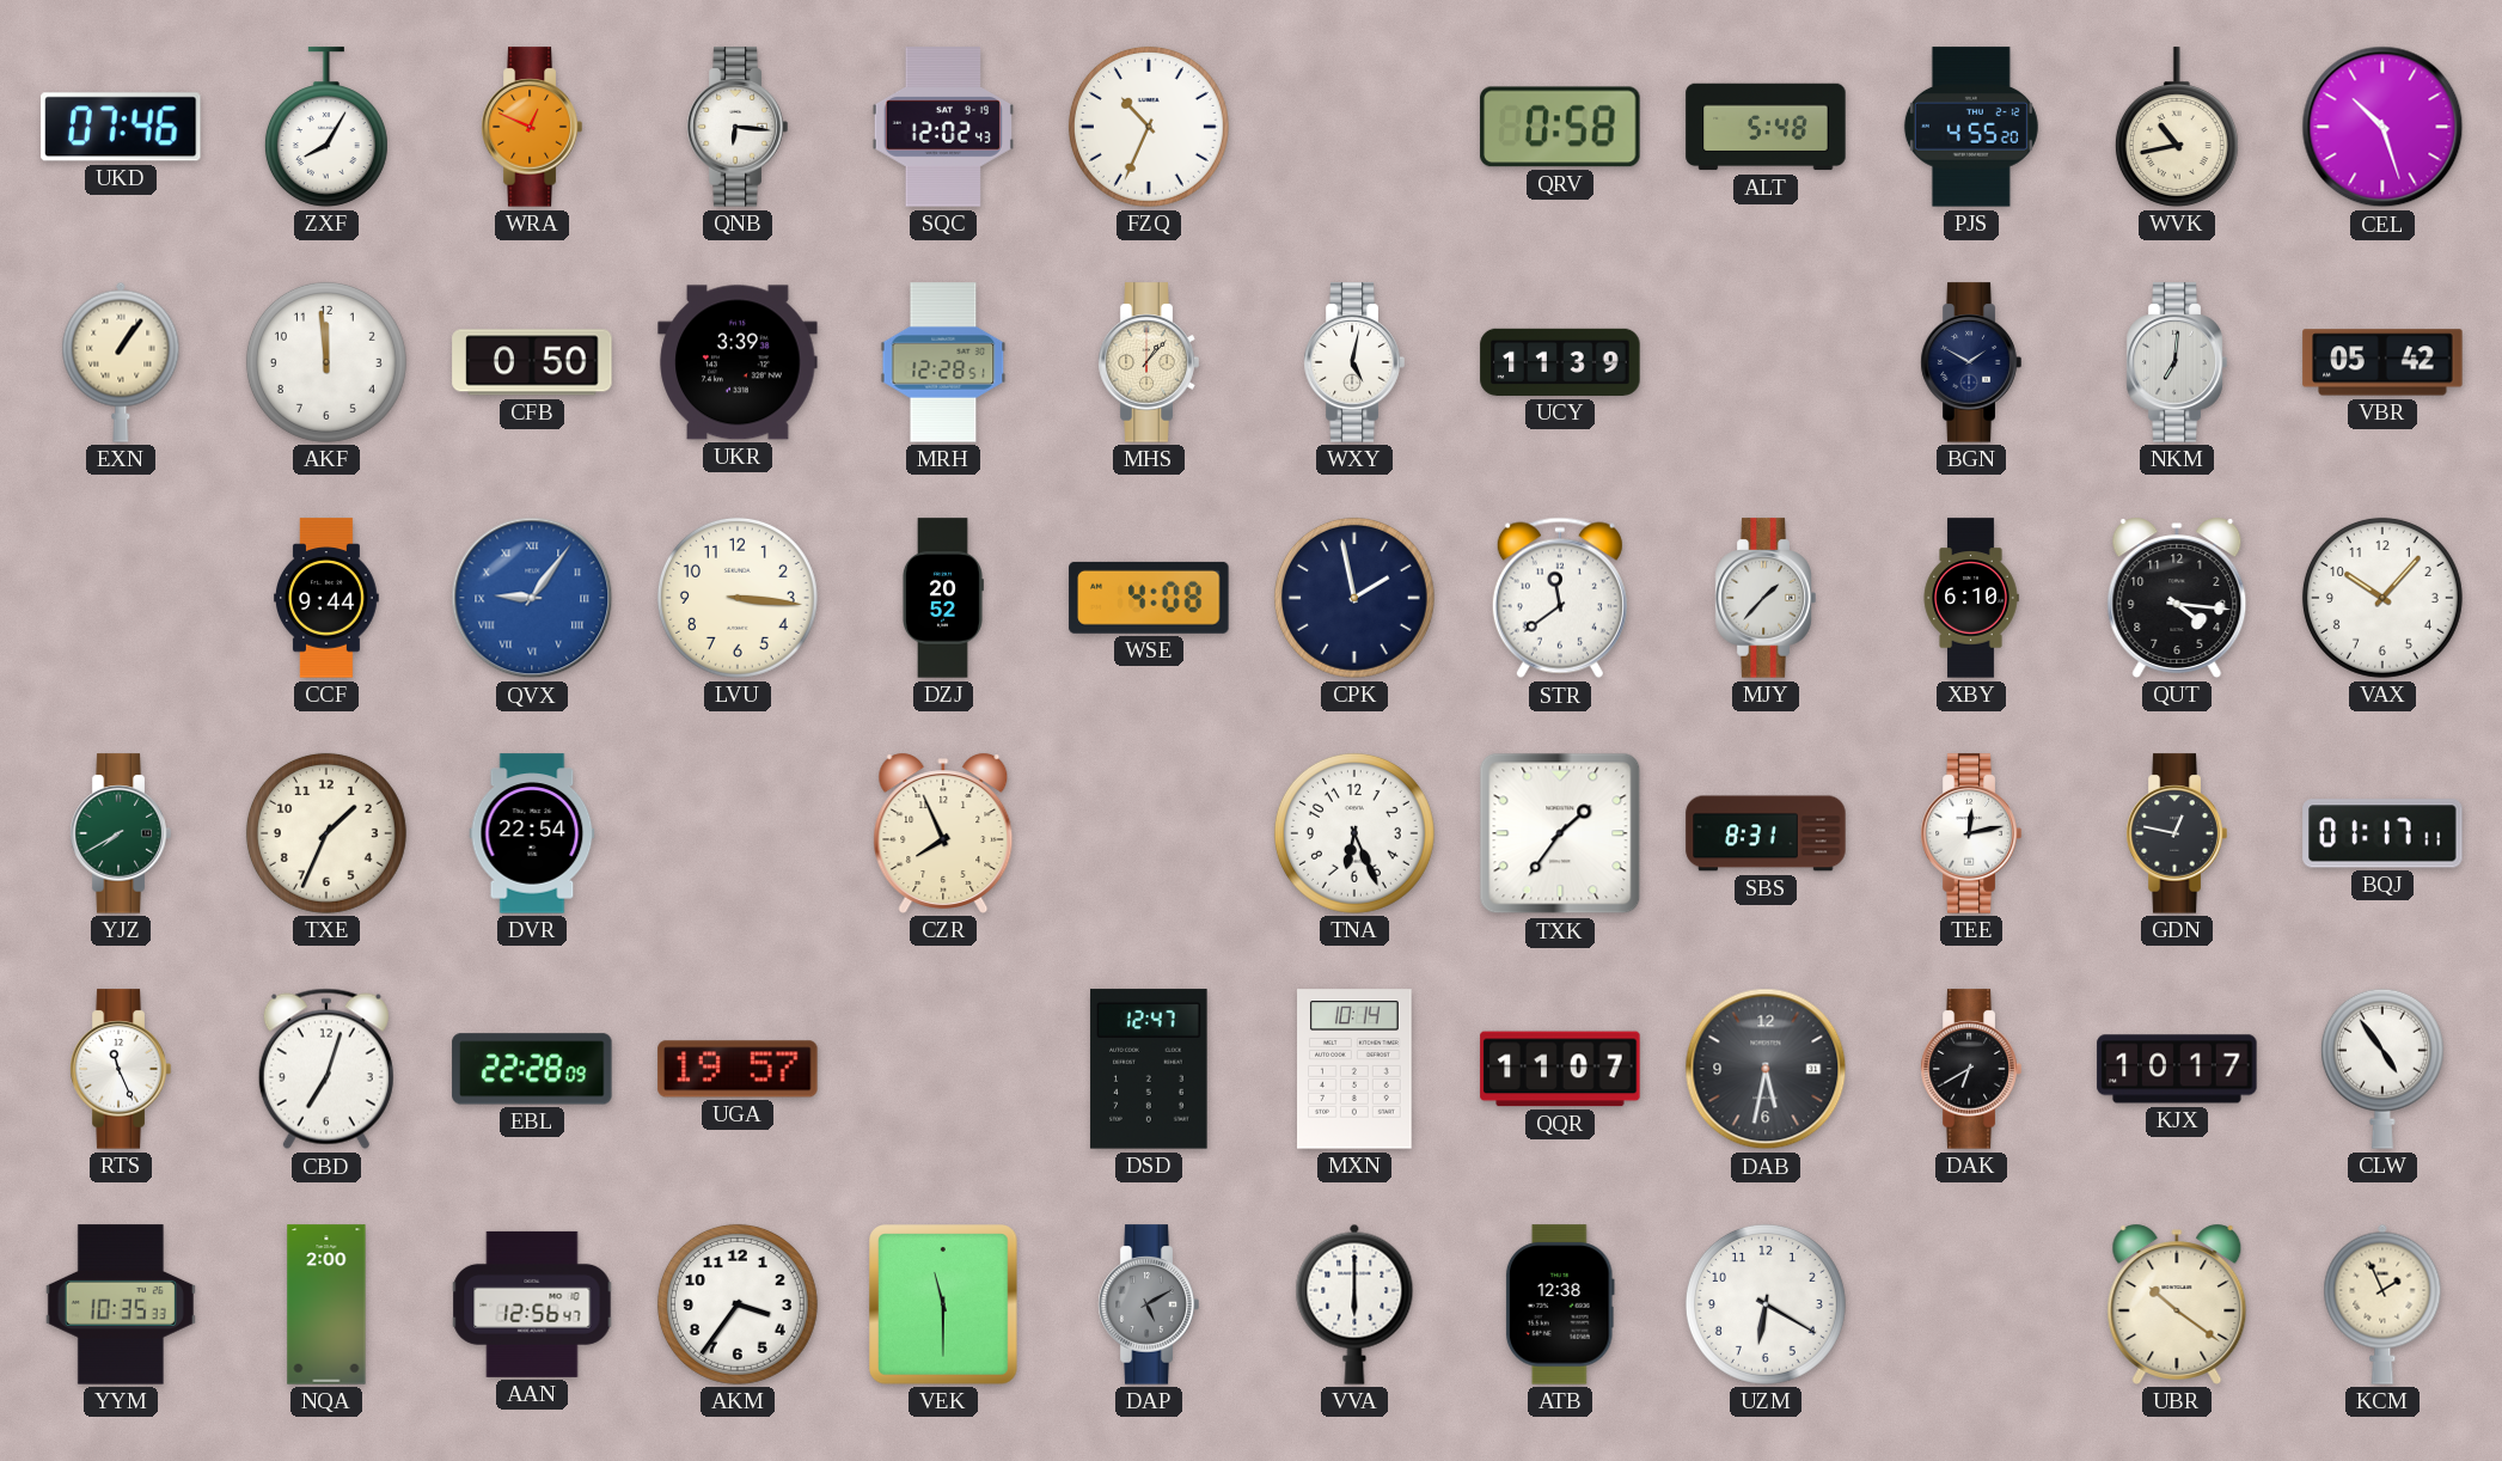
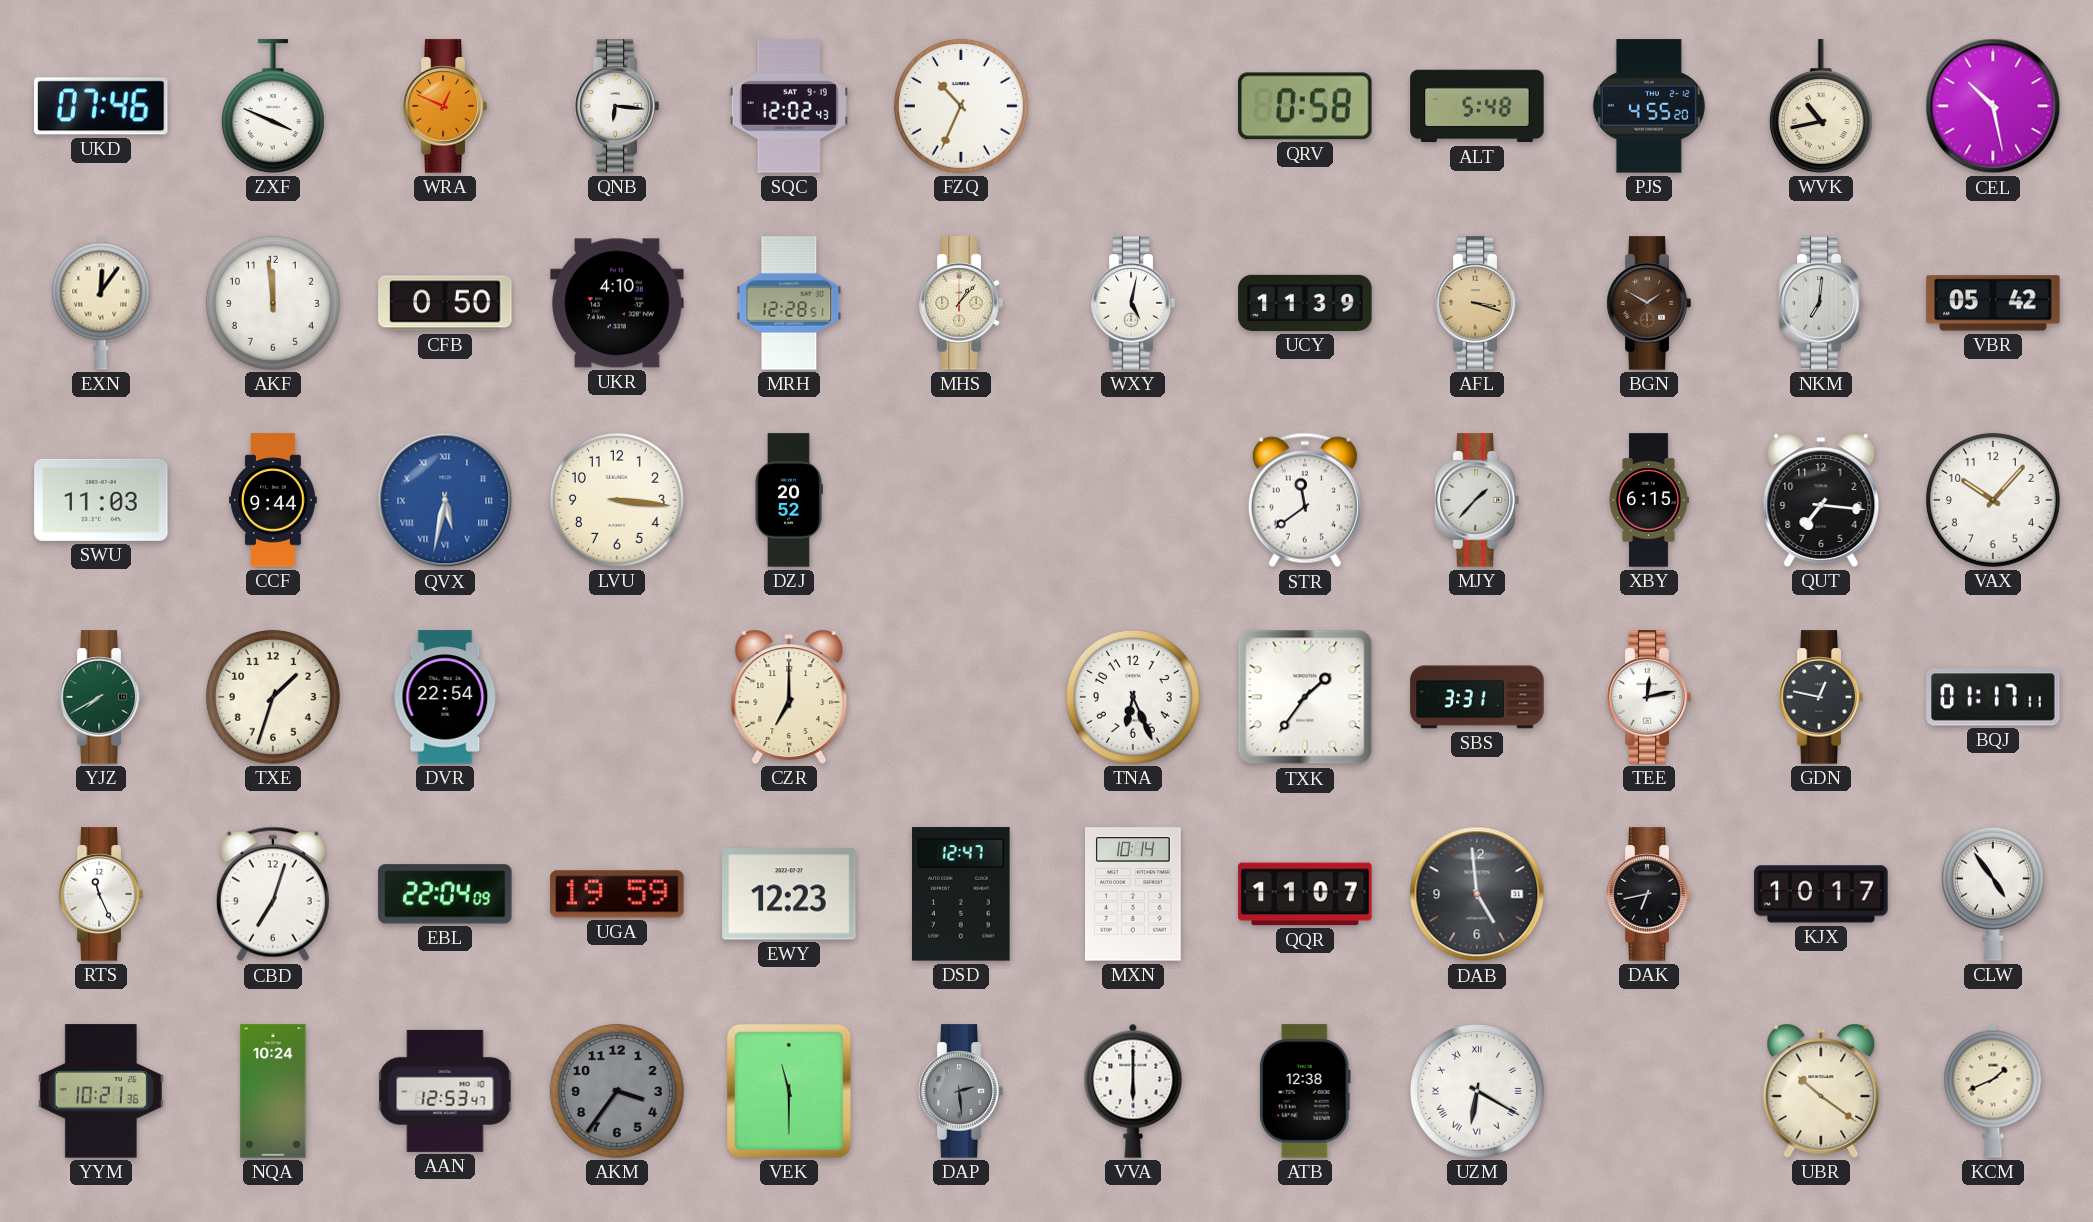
ZXF: 8:05 -> 3:49
CEL: 10:27 -> 10:28
EXN: 1:06 -> 12:06
UKR: 3:39 -> 4:10
AFL: none -> 3:18
BGN dial: navy -> brown
SWU: none -> 11:03
QVX: 9:06 -> 5:32
WSE: 4:08 -> none
CPK: 1:58 -> none
XBY: 6:10 -> 6:15
QUT: 4:16 -> 7:16
TXE: 1:34 -> 1:33
CZR: 7:56 -> 7:00
SBS: 8:31 -> 3:31
EBL: 22:28 -> 22:04
UGA: 19:57 -> 19:59
EWY: none -> 12:23
DAB: 5:32 -> 4:59
DAK: 6:40 -> 6:43
YYM: 10:35 -> 10:21
NQA: 2:00 -> 10:24
AAN: 12:56 -> 12:53
AKM dial: white -> grey
DAP: 5:10 -> 2:29
UZM numerals: Arabic -> Roman
KCM: 1:56 -> 1:41
